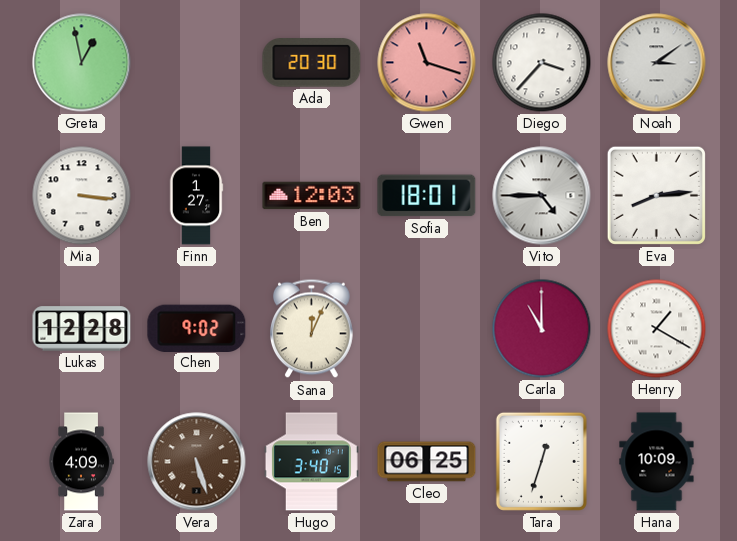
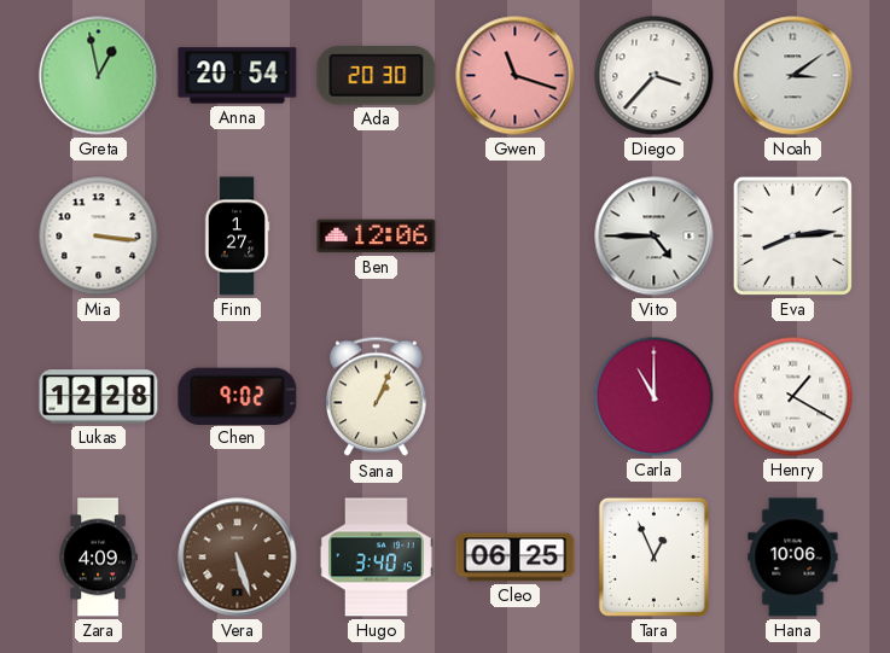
Anna: none -> 20:54
Ben: 12:03 -> 12:06
Sofia: 18:01 -> none
Sana: 12:04 -> 1:04
Tara: 12:33 -> 12:56
Hana: 10:09 -> 10:06
